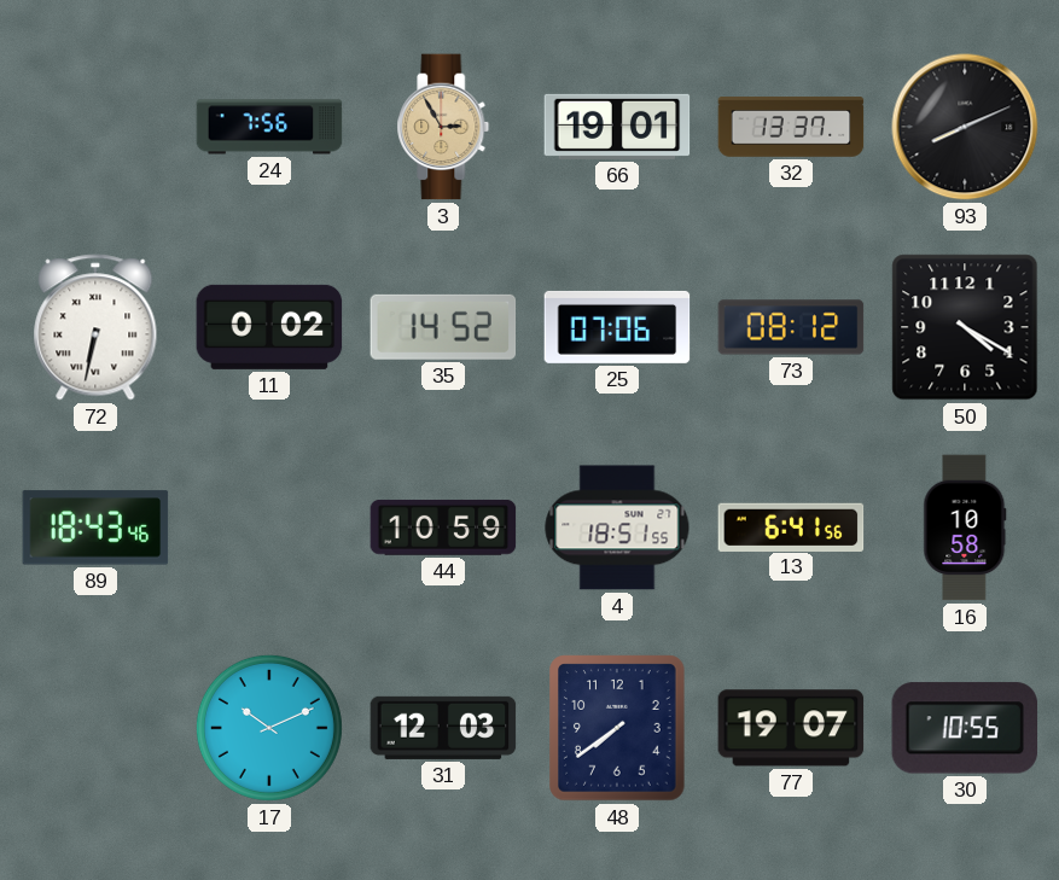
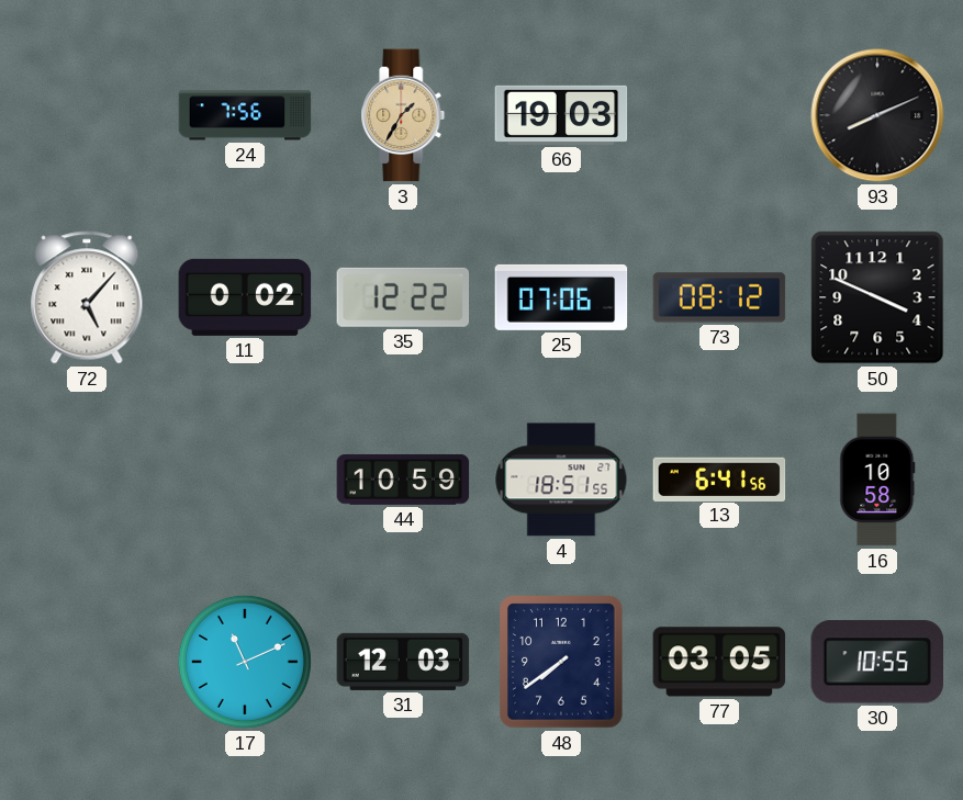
3: 2:55 -> 1:35
66: 19:01 -> 19:03
32: 13:37 -> none
72: 6:32 -> 5:07
35: 14:52 -> 12:22
50: 4:20 -> 3:49
89: 18:43 -> none
17: 10:11 -> 11:11
77: 19:07 -> 03:05
